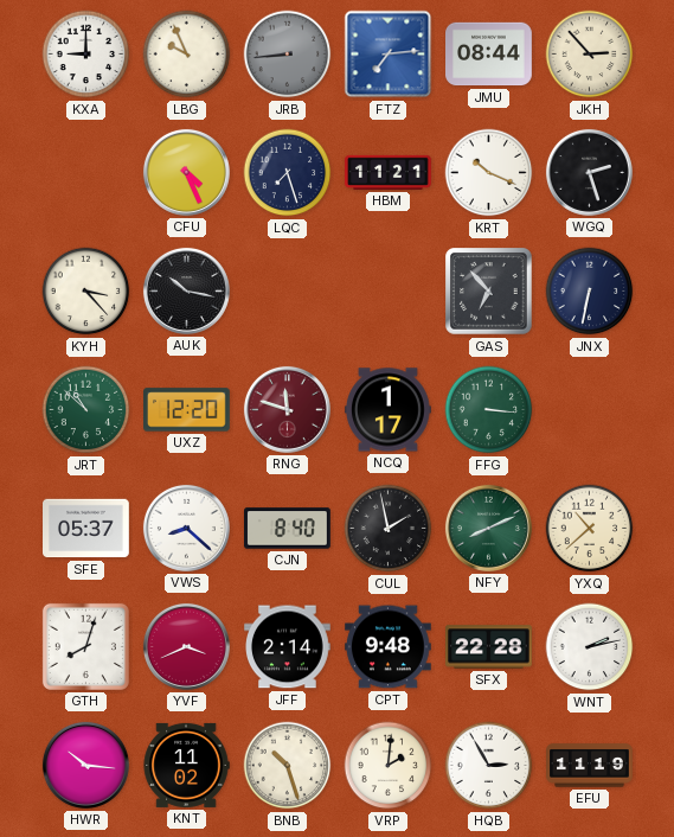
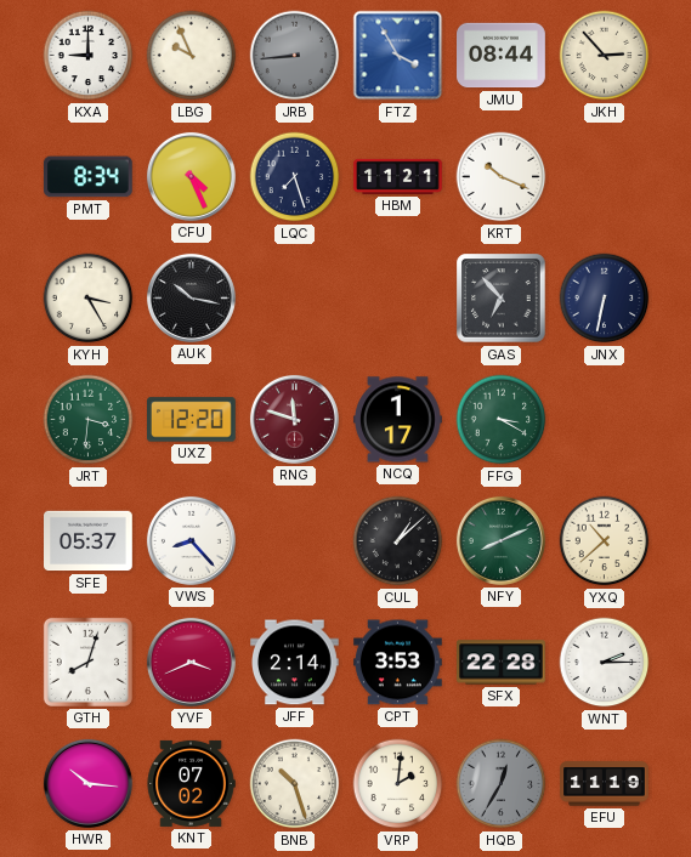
FTZ: 7:14 -> 3:55
PMT: none -> 8:34
WGQ: 2:27 -> none
KYH: 3:23 -> 3:25
JRT: 10:52 -> 3:31
FFG: 3:16 -> 3:20
VWS: 8:22 -> 8:23
CJN: 8:40 -> none
CUL: 1:58 -> 1:08
CPT: 9:48 -> 3:53
WNT: 2:13 -> 2:15
KNT: 11:02 -> 07:02
HQB: 2:55 -> 12:35
HQB dial: white -> grey
